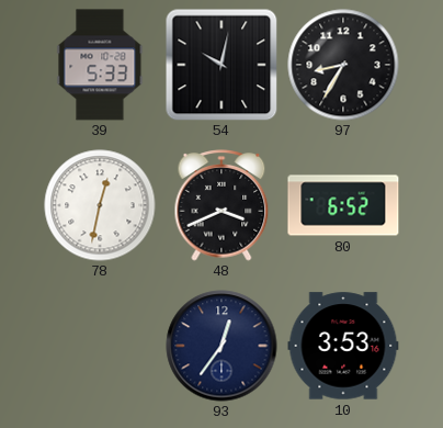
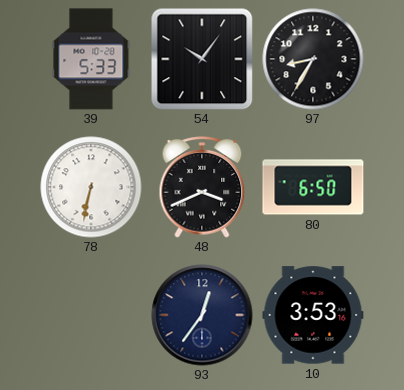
54: 10:02 -> 10:06
78: 12:32 -> 6:32
80: 6:52 -> 6:50
